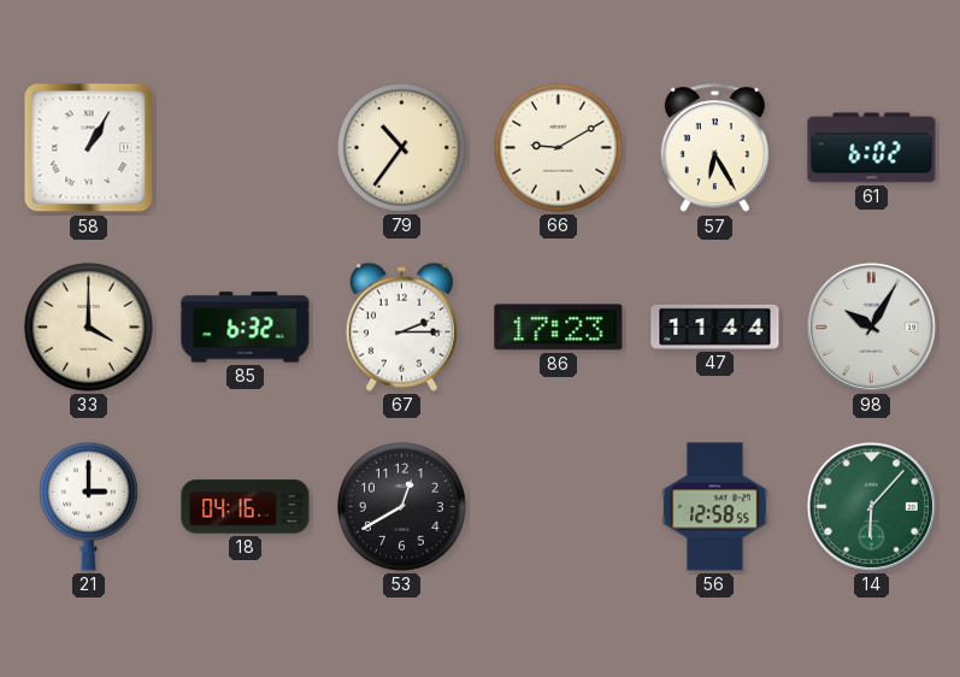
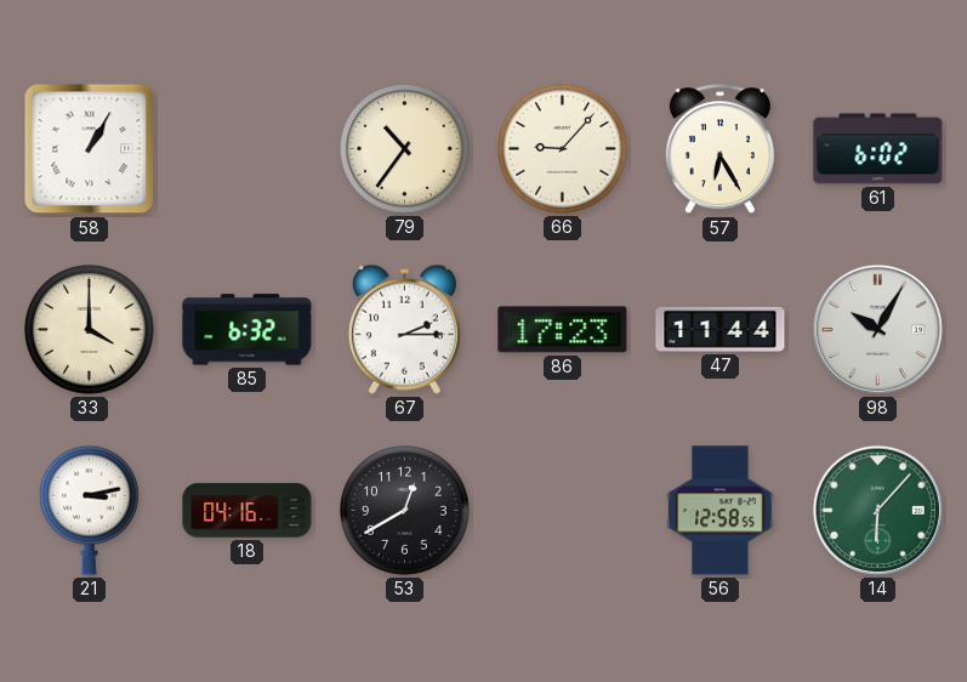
66: 9:10 -> 9:07
21: 3:00 -> 3:13
